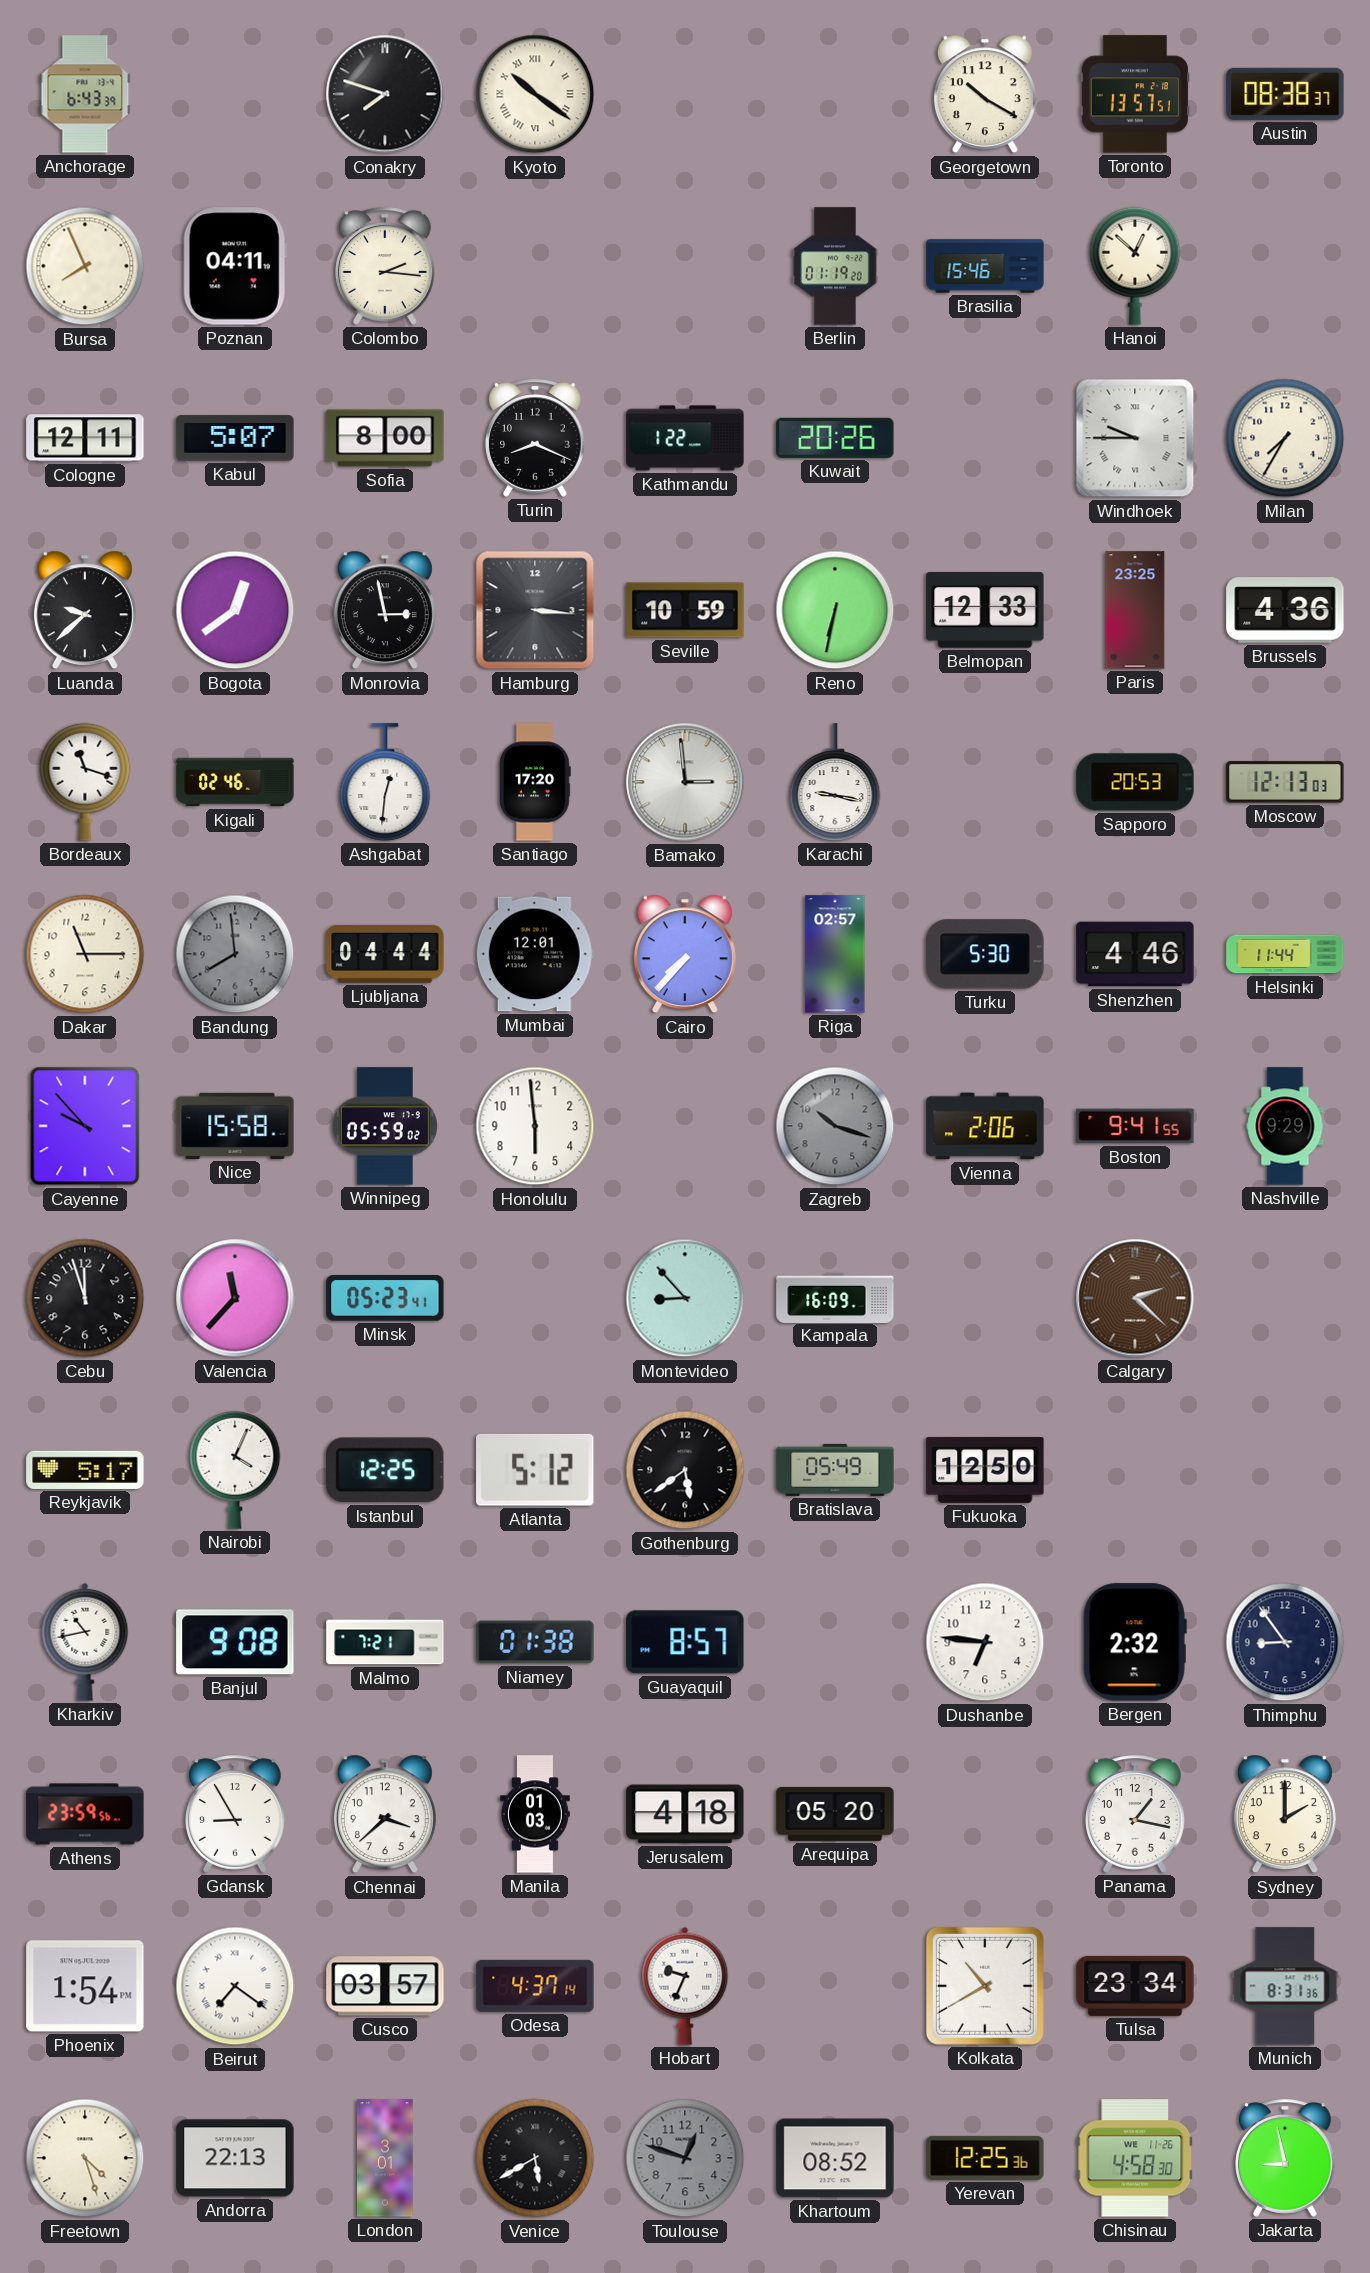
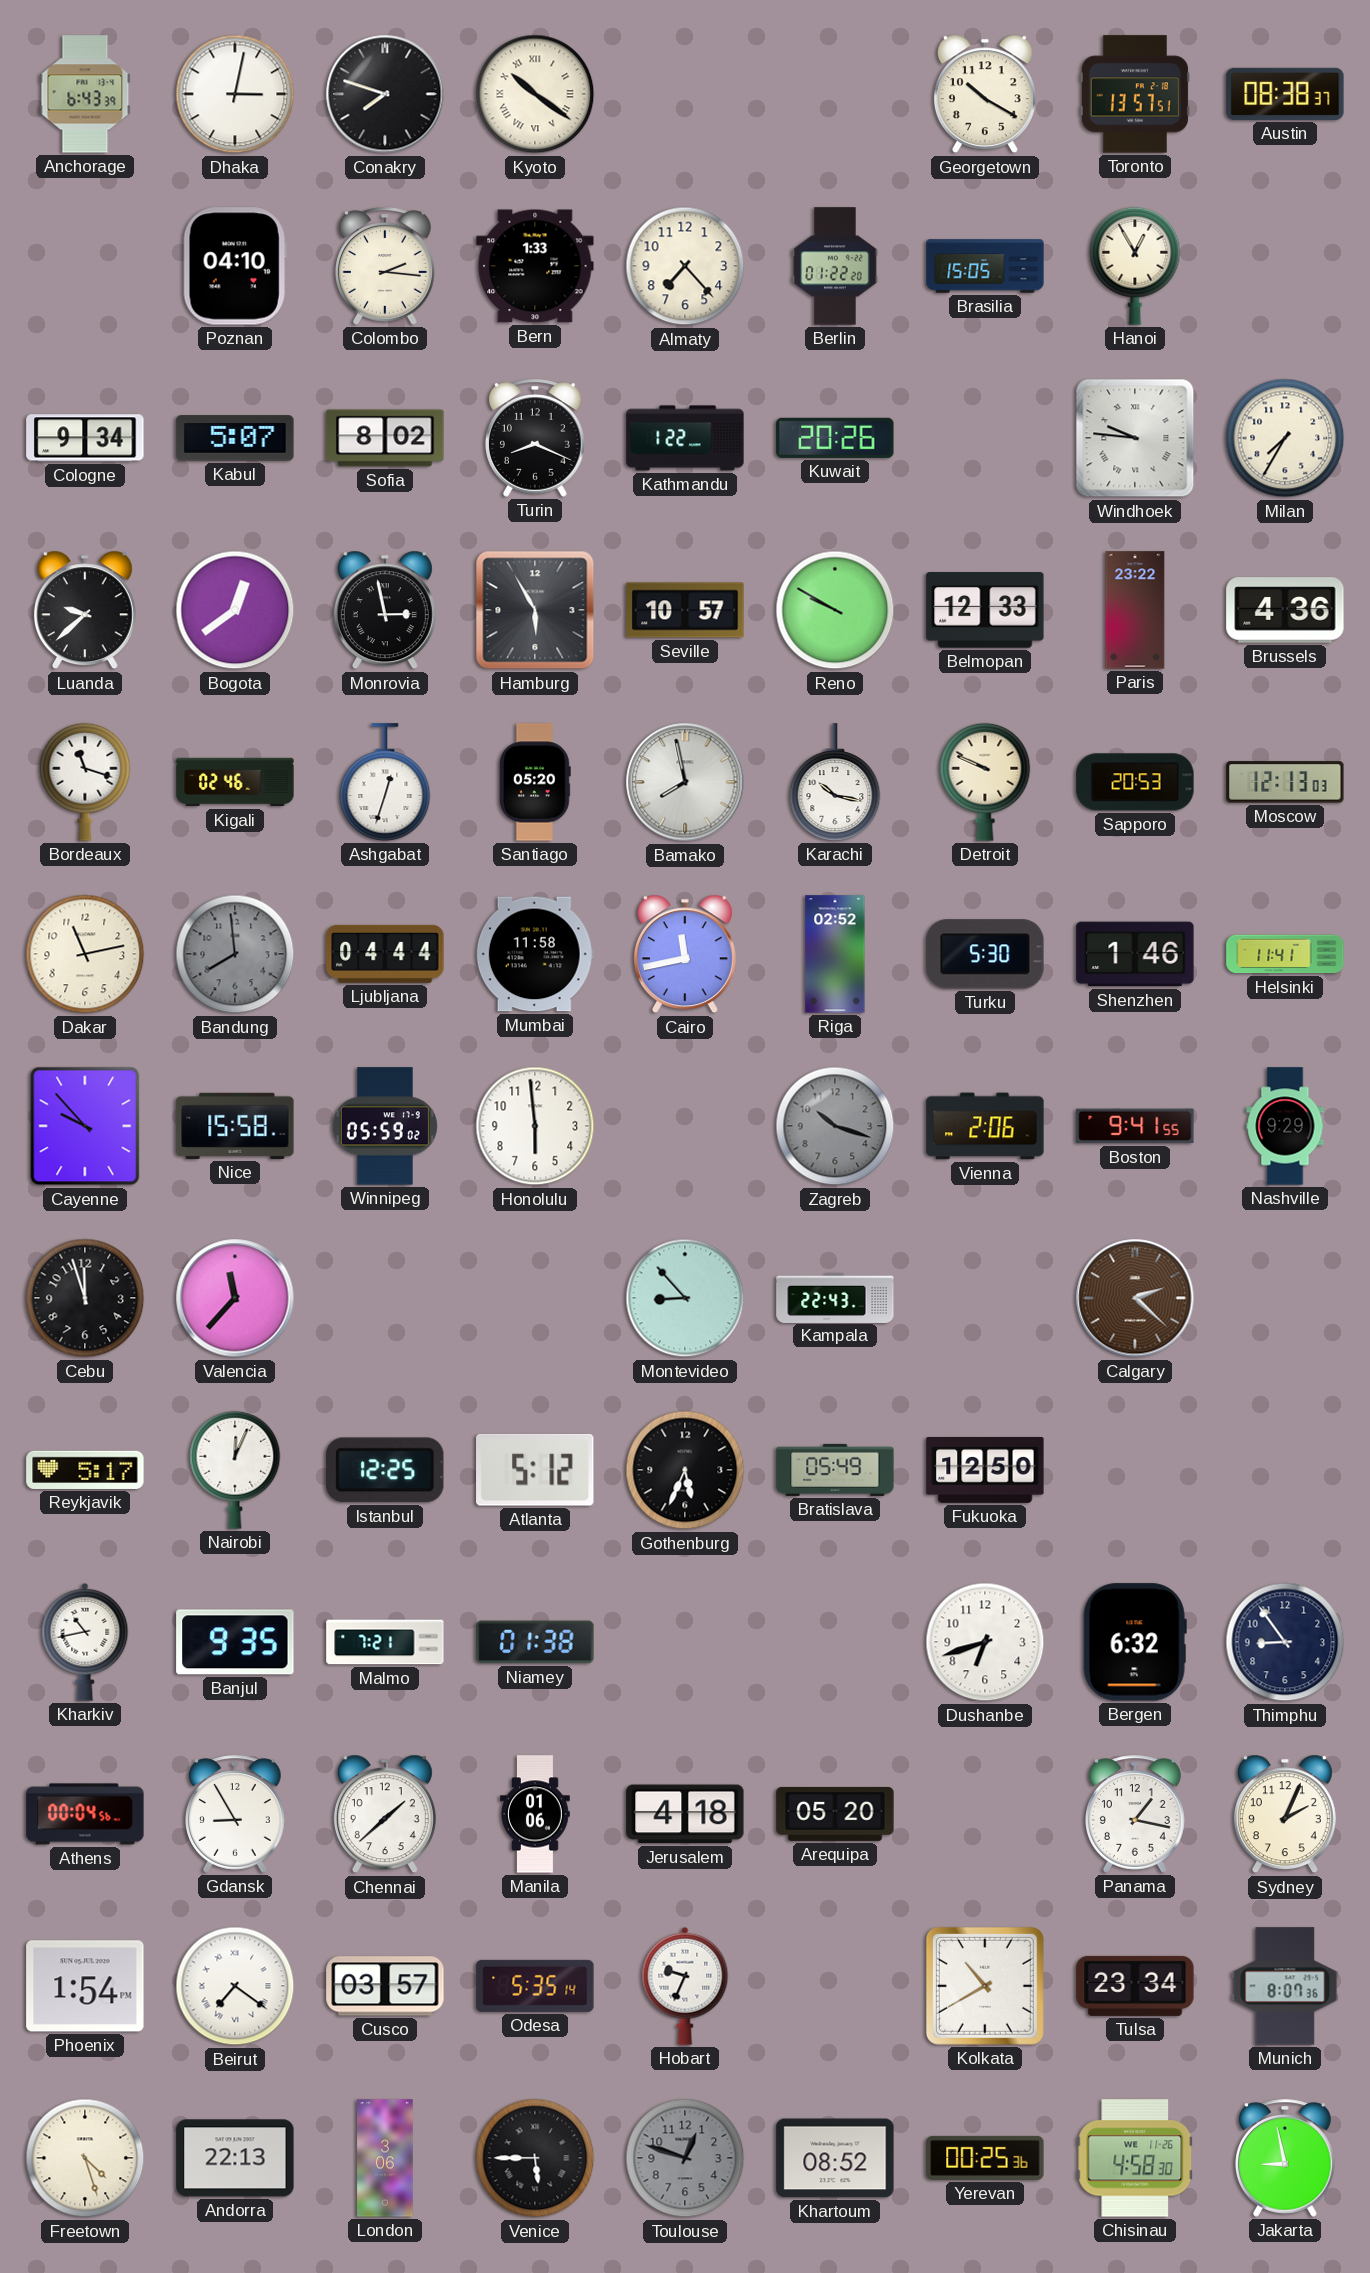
Dhaka: none -> 3:02
Bursa: 7:56 -> none
Poznan: 04:11 -> 04:10
Bern: none -> 1:33
Almaty: none -> 7:23
Berlin: 01:19 -> 01:22
Brasilia: 15:46 -> 15:05
Hanoi: 12:52 -> 12:55
Cologne: 12:11 -> 9:34
Sofia: 8:00 -> 8:02
Windhoek: 9:45 -> 9:46
Hamburg: 3:16 -> 5:55
Seville: 10:59 -> 10:57
Reno: 6:32 -> 9:50
Paris: 23:25 -> 23:22
Ashgabat: 12:31 -> 12:33
Santiago: 17:20 -> 05:20
Bamako: 2:59 -> 7:58
Karachi: 9:17 -> 10:17
Detroit: none -> 9:49
Dakar: 11:15 -> 11:13
Mumbai: 12:01 -> 11:58
Cairo: 7:37 -> 11:43
Riga: 02:57 -> 02:52
Shenzhen: 4:46 -> 1:46
Helsinki: 11:44 -> 11:41
Minsk: 05:23 -> none
Kampala: 16:09 -> 22:43
Nairobi: 4:04 -> 12:04
Gothenburg: 5:39 -> 5:34
Banjul: 9:08 -> 9:35
Guayaquil: 8:57 -> none
Dushanbe: 6:46 -> 6:42
Bergen: 2:32 -> 6:32
Athens: 23:59 -> 00:04
Chennai: 3:38 -> 1:38
Manila: 01:03 -> 01:06
Sydney: 2:00 -> 2:04
Odesa: 4:37 -> 5:35
Munich: 8:31 -> 8:07
London: 3:01 -> 3:06
Venice: 5:40 -> 5:45
Yerevan: 12:25 -> 00:25
